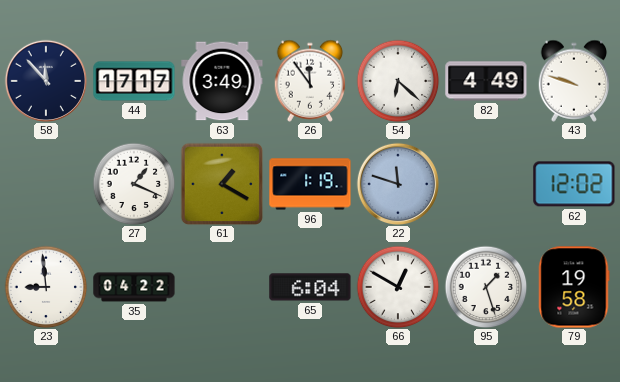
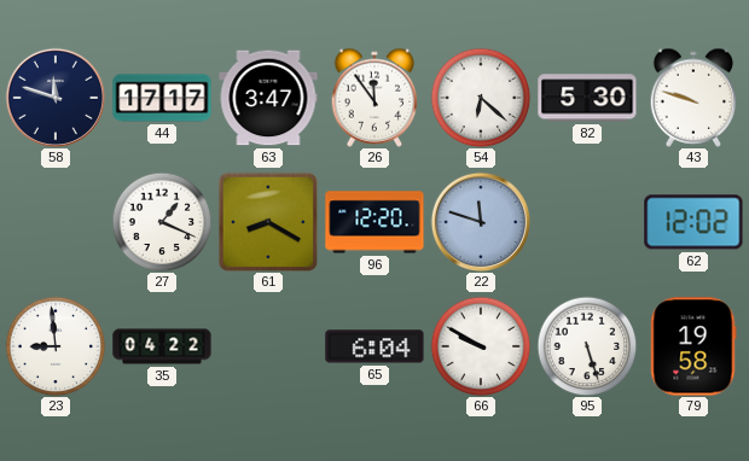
58: 11:53 -> 11:48
63: 3:49 -> 3:47
82: 4:49 -> 5:30
61: 1:20 -> 8:20
96: 1:19 -> 12:20
66: 12:50 -> 9:50
95: 1:27 -> 5:27
